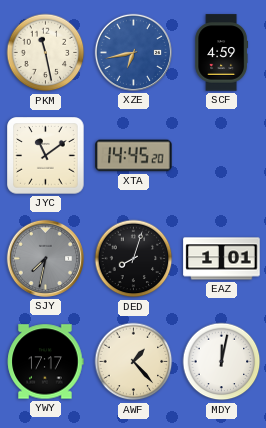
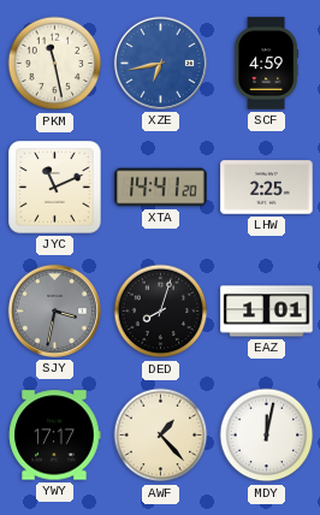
JYC: 11:09 -> 11:11
XTA: 14:45 -> 14:41
LHW: none -> 2:25
SJY: 7:32 -> 3:32
